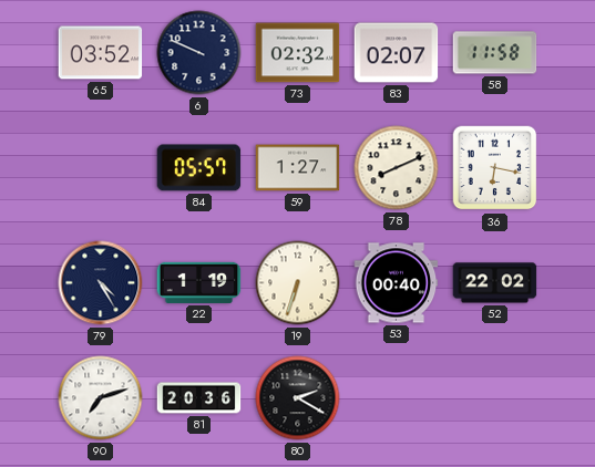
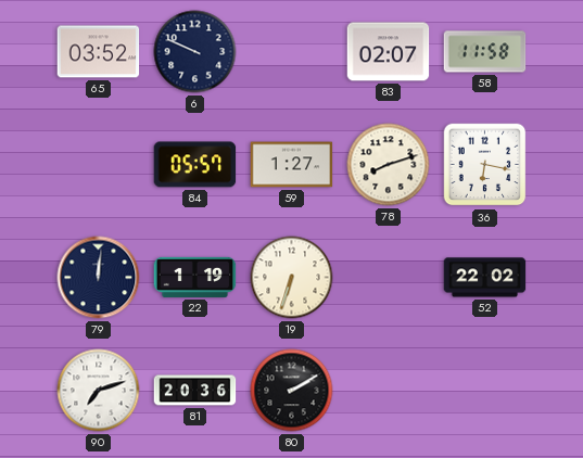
73: 02:32 -> none
78: 8:11 -> 8:12
79: 4:25 -> 12:01
53: 00:40 -> none
80: 2:20 -> 2:10
